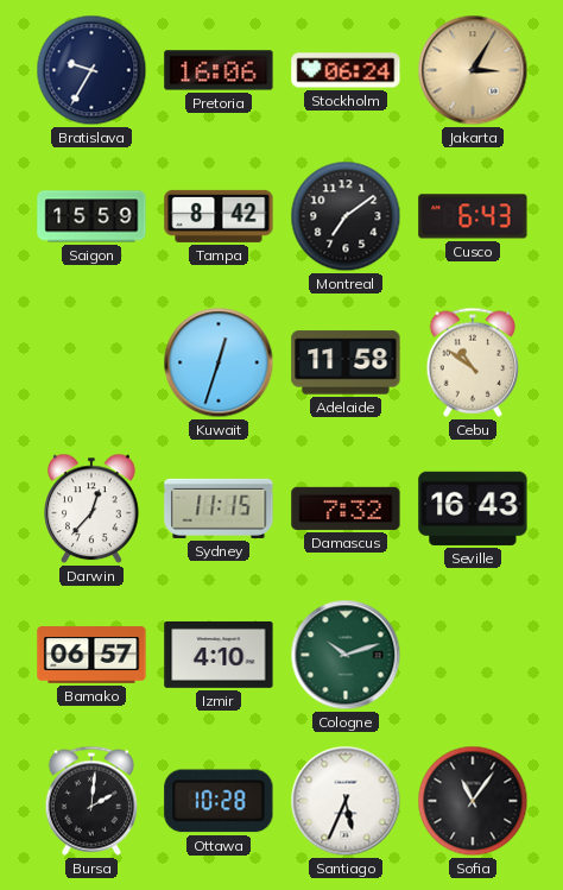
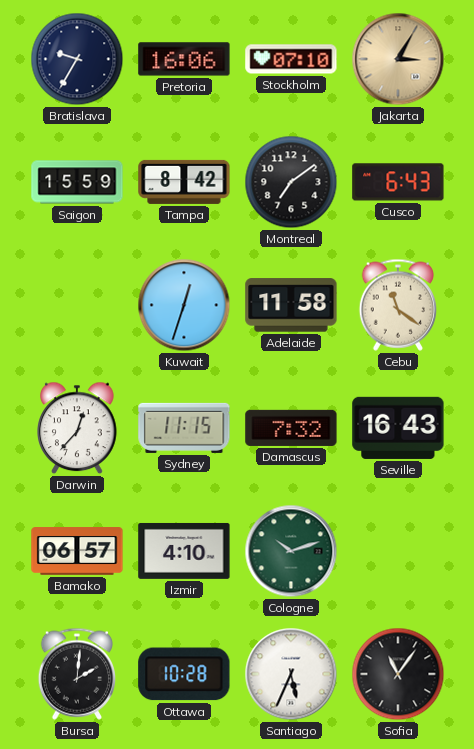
Stockholm: 06:24 -> 07:10
Cebu: 10:51 -> 11:21
